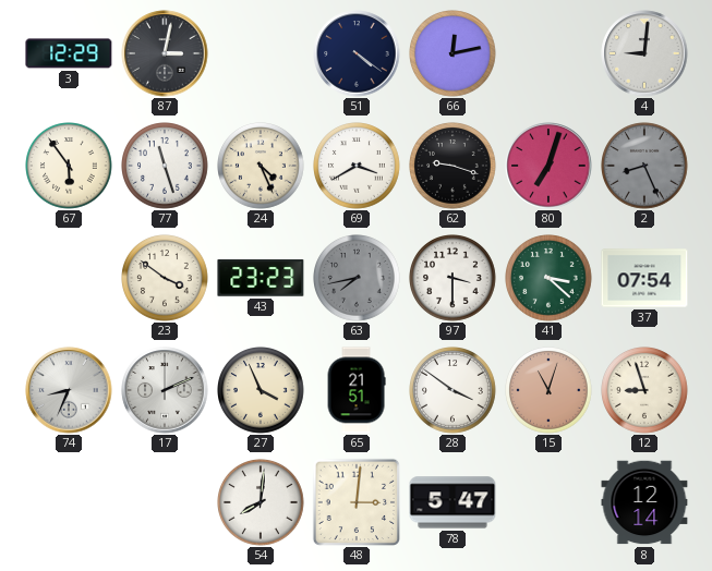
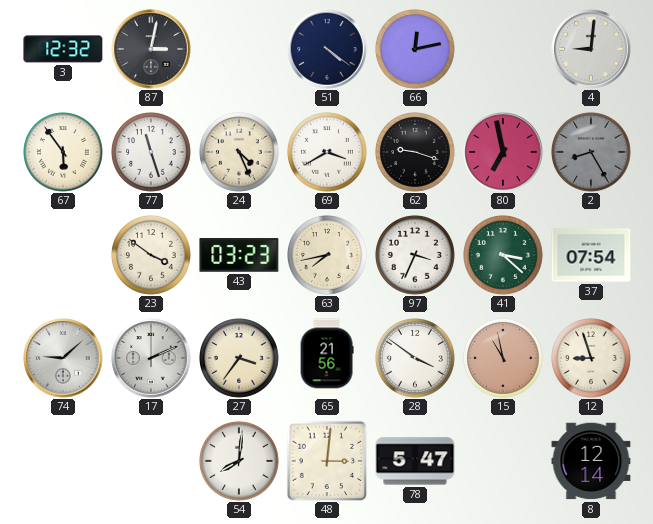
3: 12:29 -> 12:32
80: 7:03 -> 6:58
2: 8:26 -> 8:25
43: 23:23 -> 03:23
63 dial: grey -> cream
97: 3:30 -> 3:34
74: 8:34 -> 9:08
27: 3:56 -> 3:36
65: 21:51 -> 21:56
15: 11:03 -> 10:58
